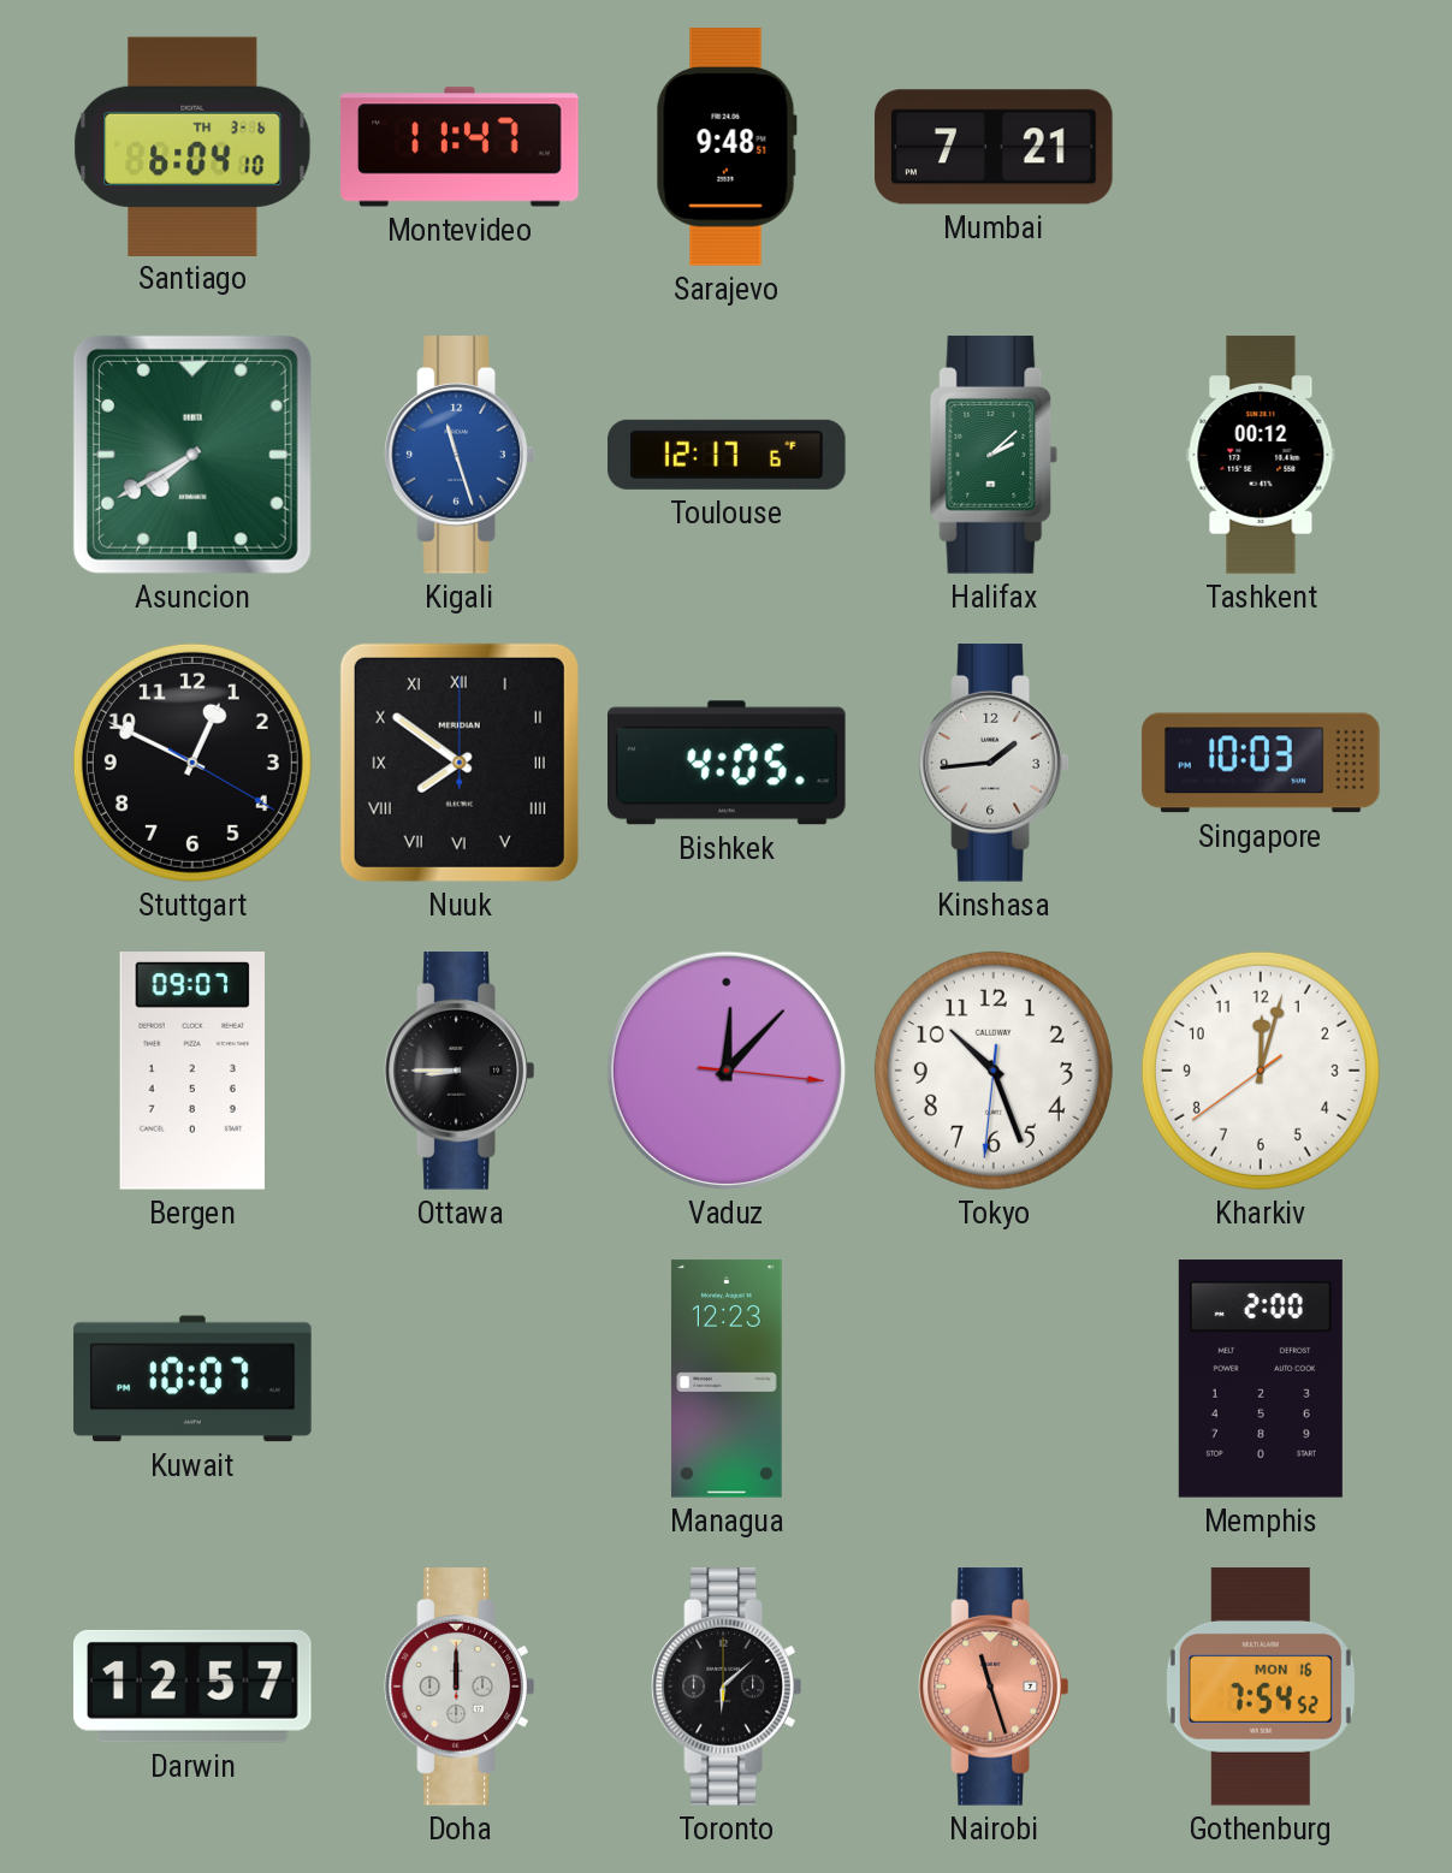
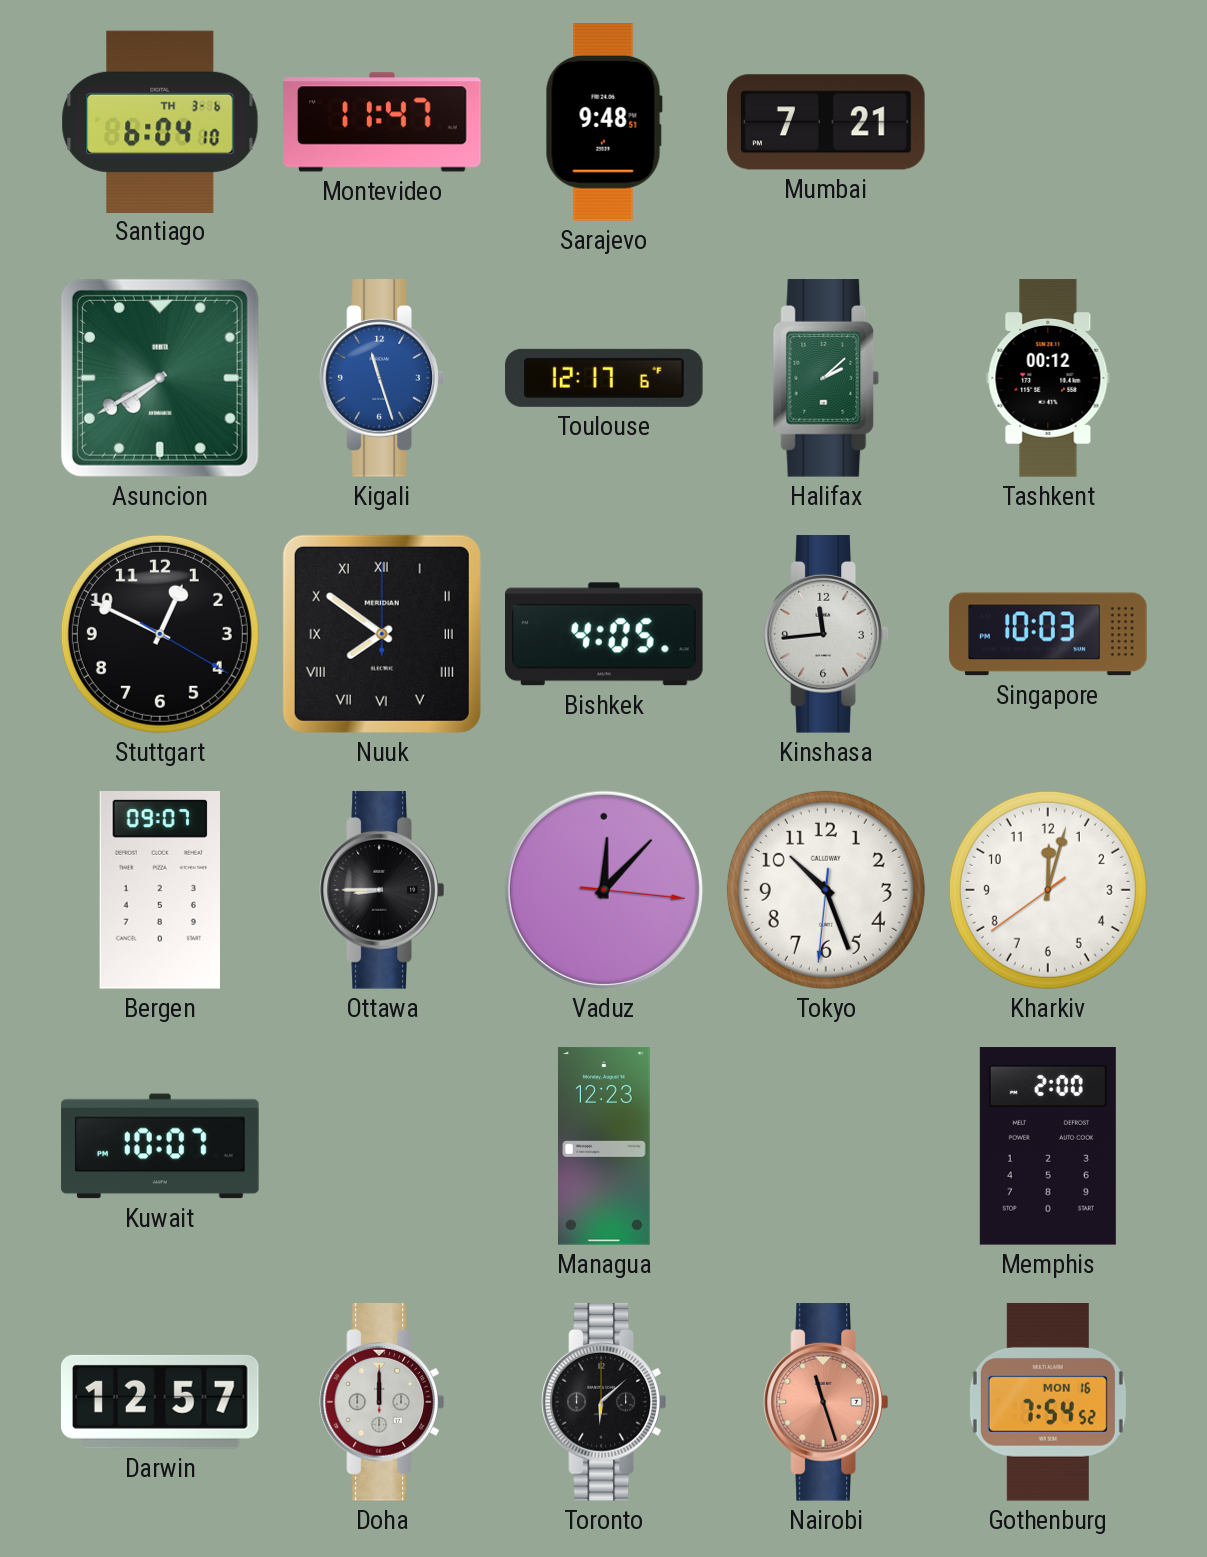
Kinshasa: 1:44 -> 11:44
